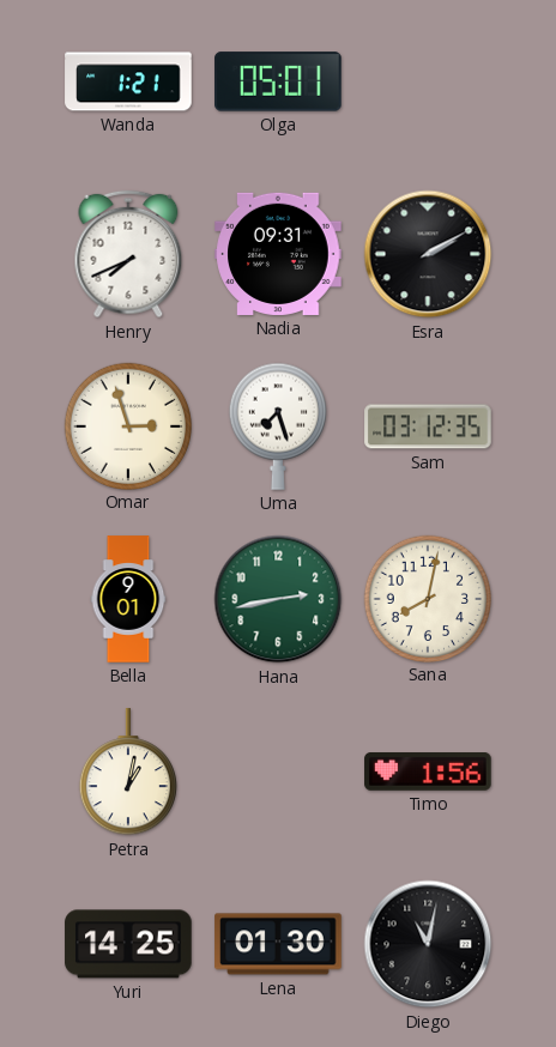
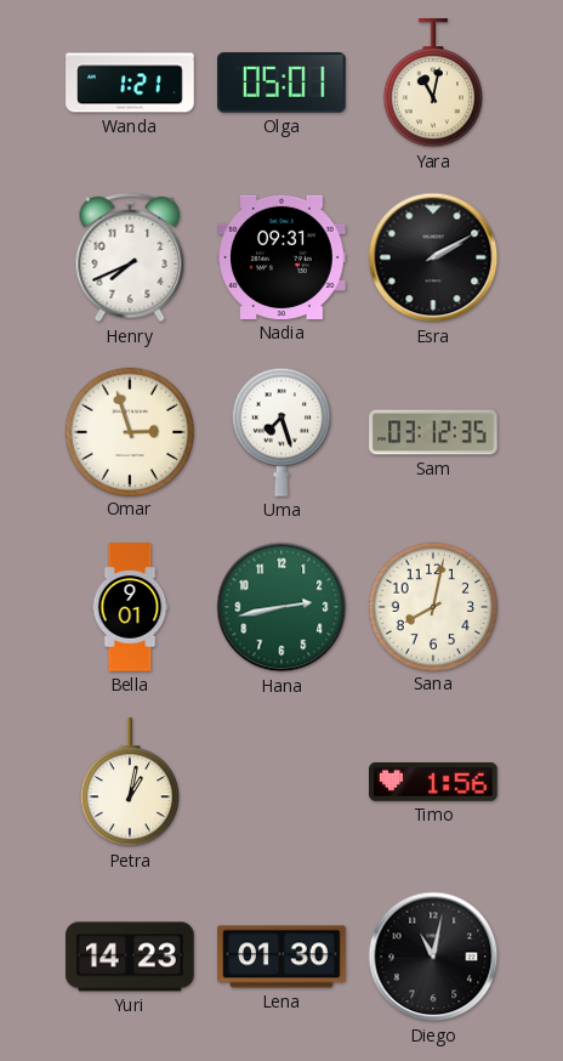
Yara: none -> 11:02
Yuri: 14:25 -> 14:23
